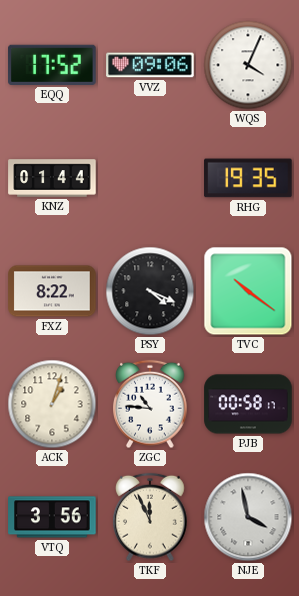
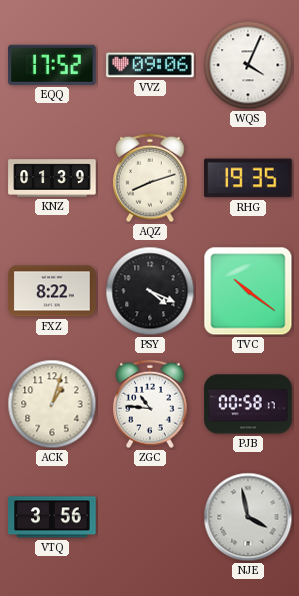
KNZ: 01:44 -> 01:39
AQZ: none -> 8:12
TKF: 11:56 -> none
